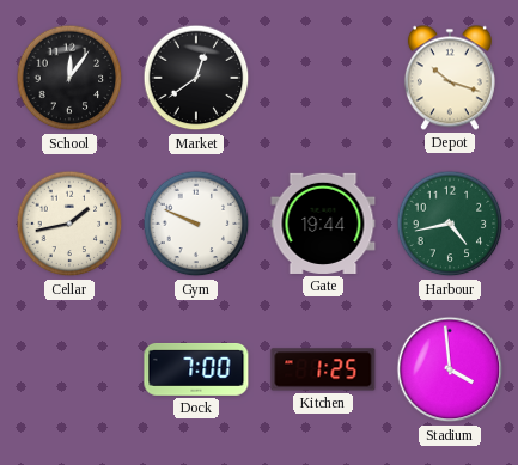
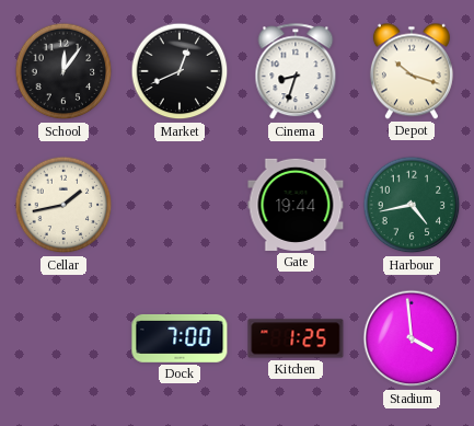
Market: 12:39 -> 12:41
Cinema: none -> 8:33
Gym: 9:49 -> none
